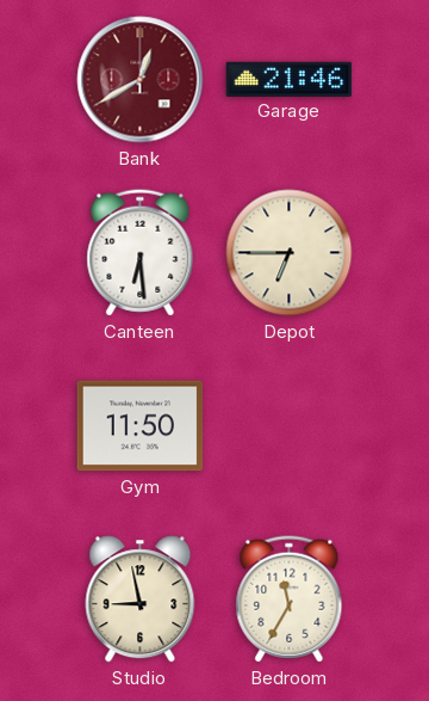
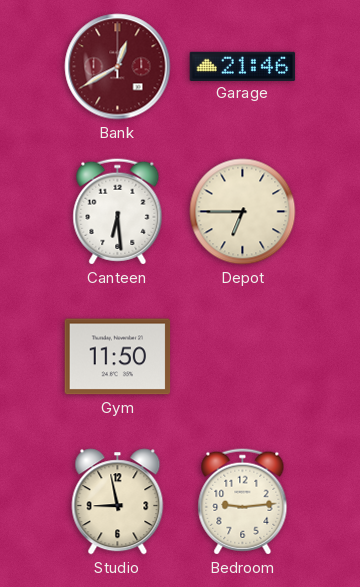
Bedroom: 11:35 -> 9:14
